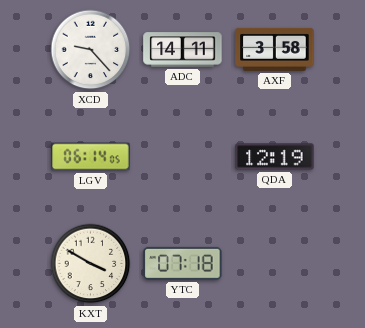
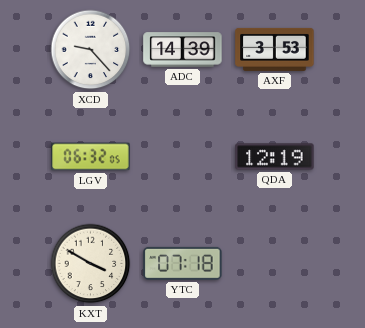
ADC: 14:11 -> 14:39
AXF: 3:58 -> 3:53
LGV: 06:14 -> 06:32
